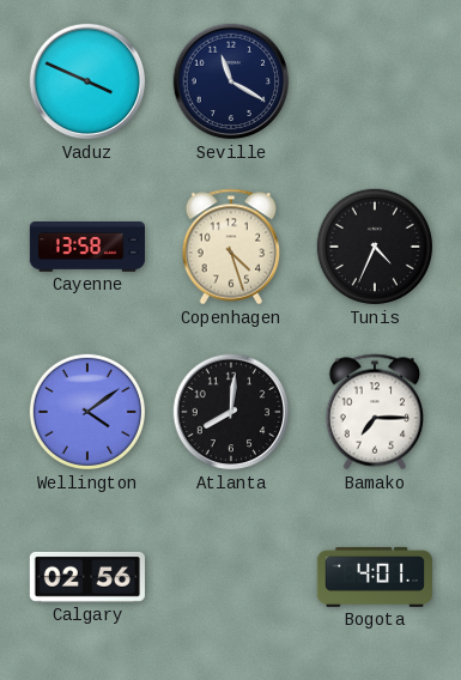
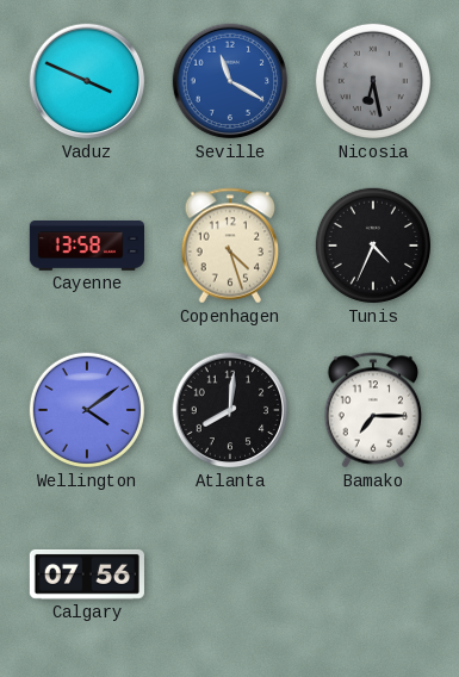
Seville dial: navy -> blue
Nicosia: none -> 6:28
Calgary: 02:56 -> 07:56
Bogota: 4:01 -> none
